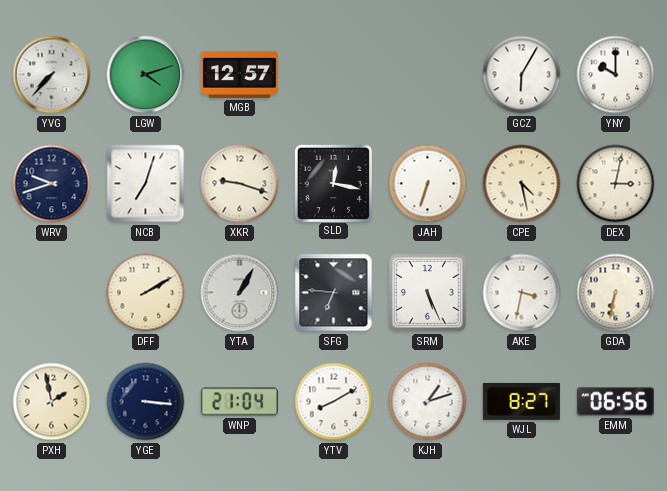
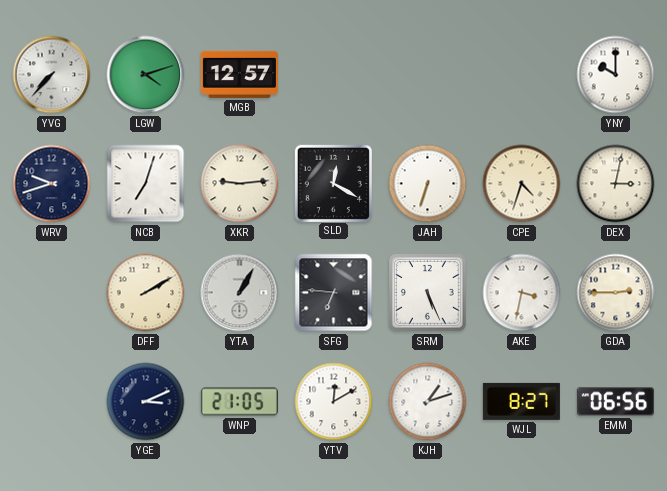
GCZ: 6:05 -> none
XKR: 9:18 -> 9:14
SLD: 12:17 -> 12:20
CPE: 4:28 -> 4:33
GDA: 6:32 -> 2:45
PXH: 1:58 -> none
YGE: 3:16 -> 3:11
WNP: 21:04 -> 21:05
YTV: 8:10 -> 12:10
